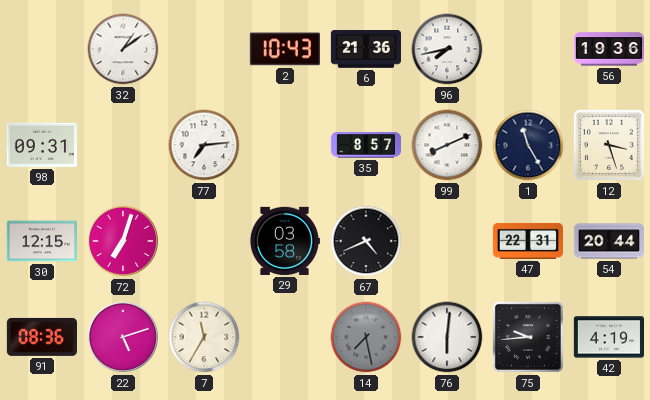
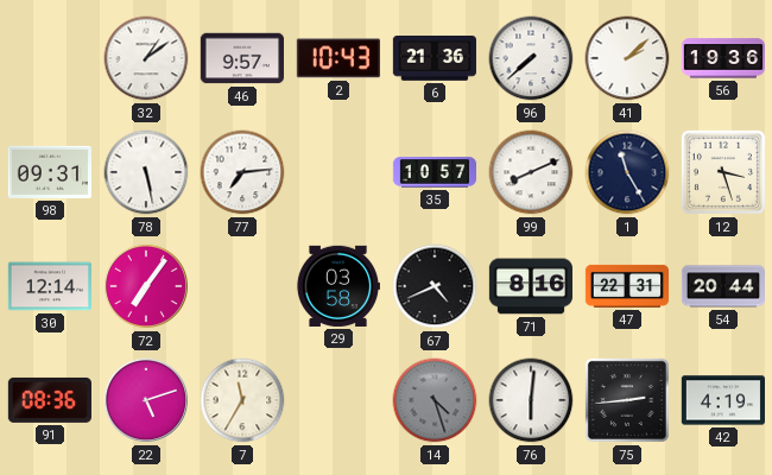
46: none -> 9:57
96: 7:43 -> 7:38
41: none -> 2:08
78: none -> 5:28
35: 8:57 -> 10:57
30: 12:15 -> 12:14
72: 7:03 -> 7:06
71: none -> 8:16
14: 7:28 -> 4:27
75: 9:44 -> 2:44
